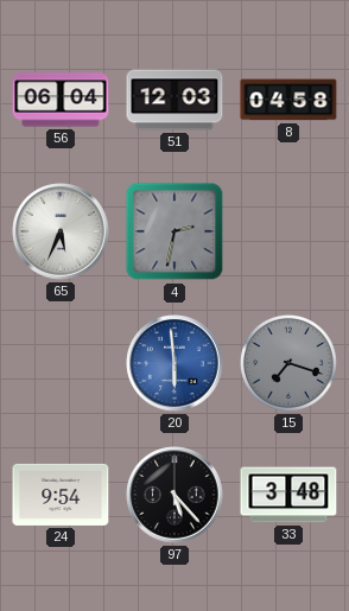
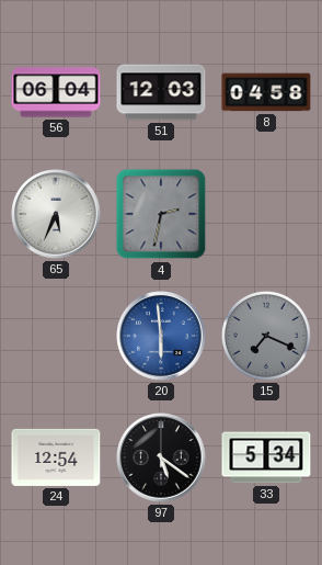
15: 7:18 -> 7:19
24: 9:54 -> 12:54
97: 5:23 -> 5:21
33: 3:48 -> 5:34
